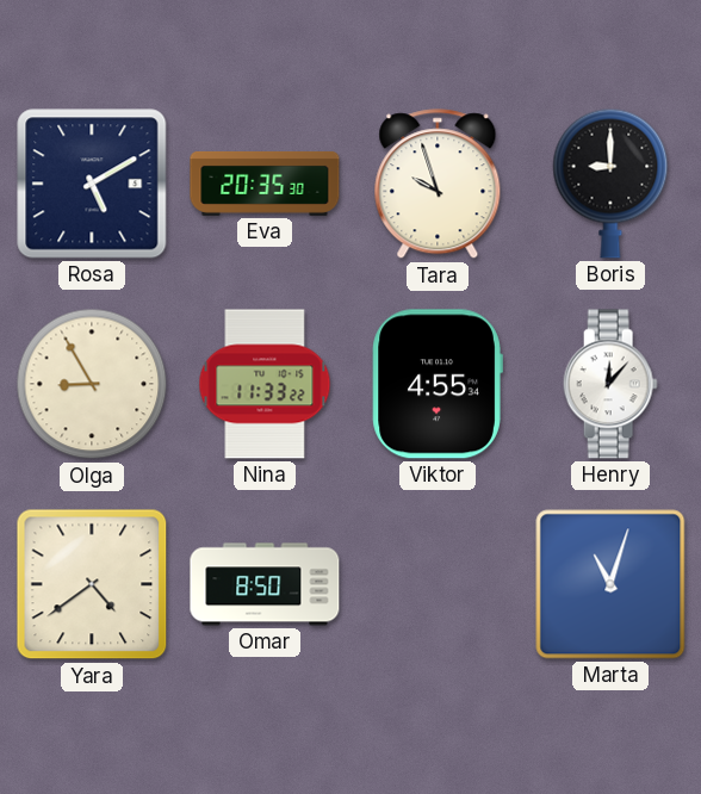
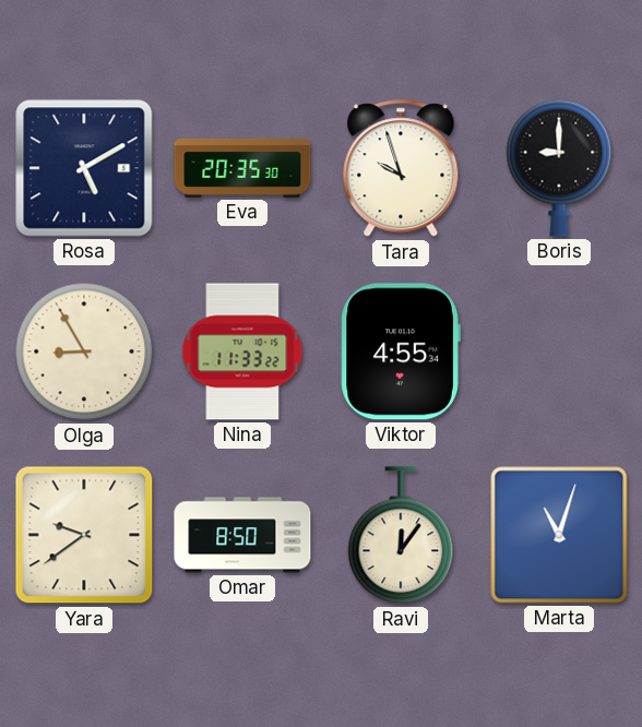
Henry: 12:07 -> none
Yara: 4:39 -> 9:39
Ravi: none -> 12:06
